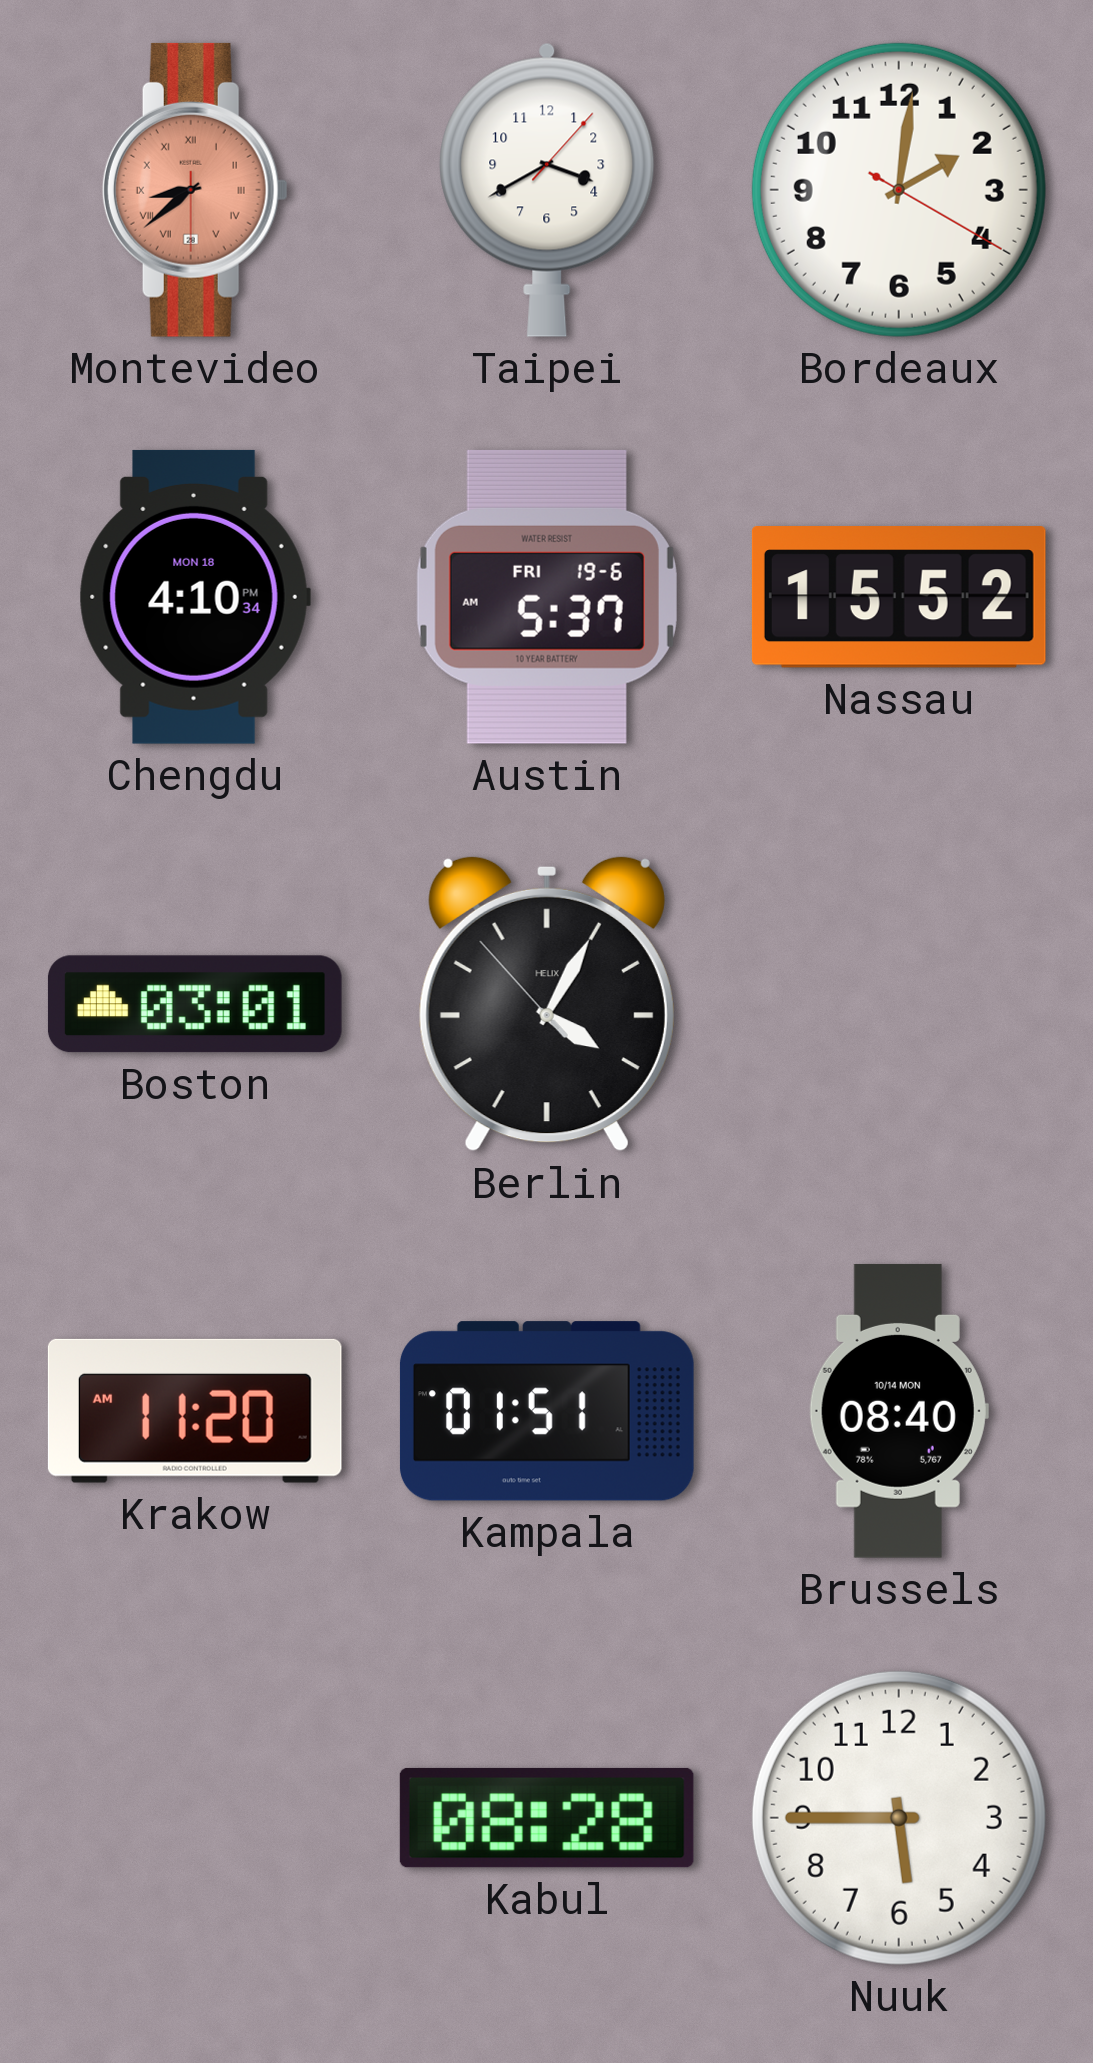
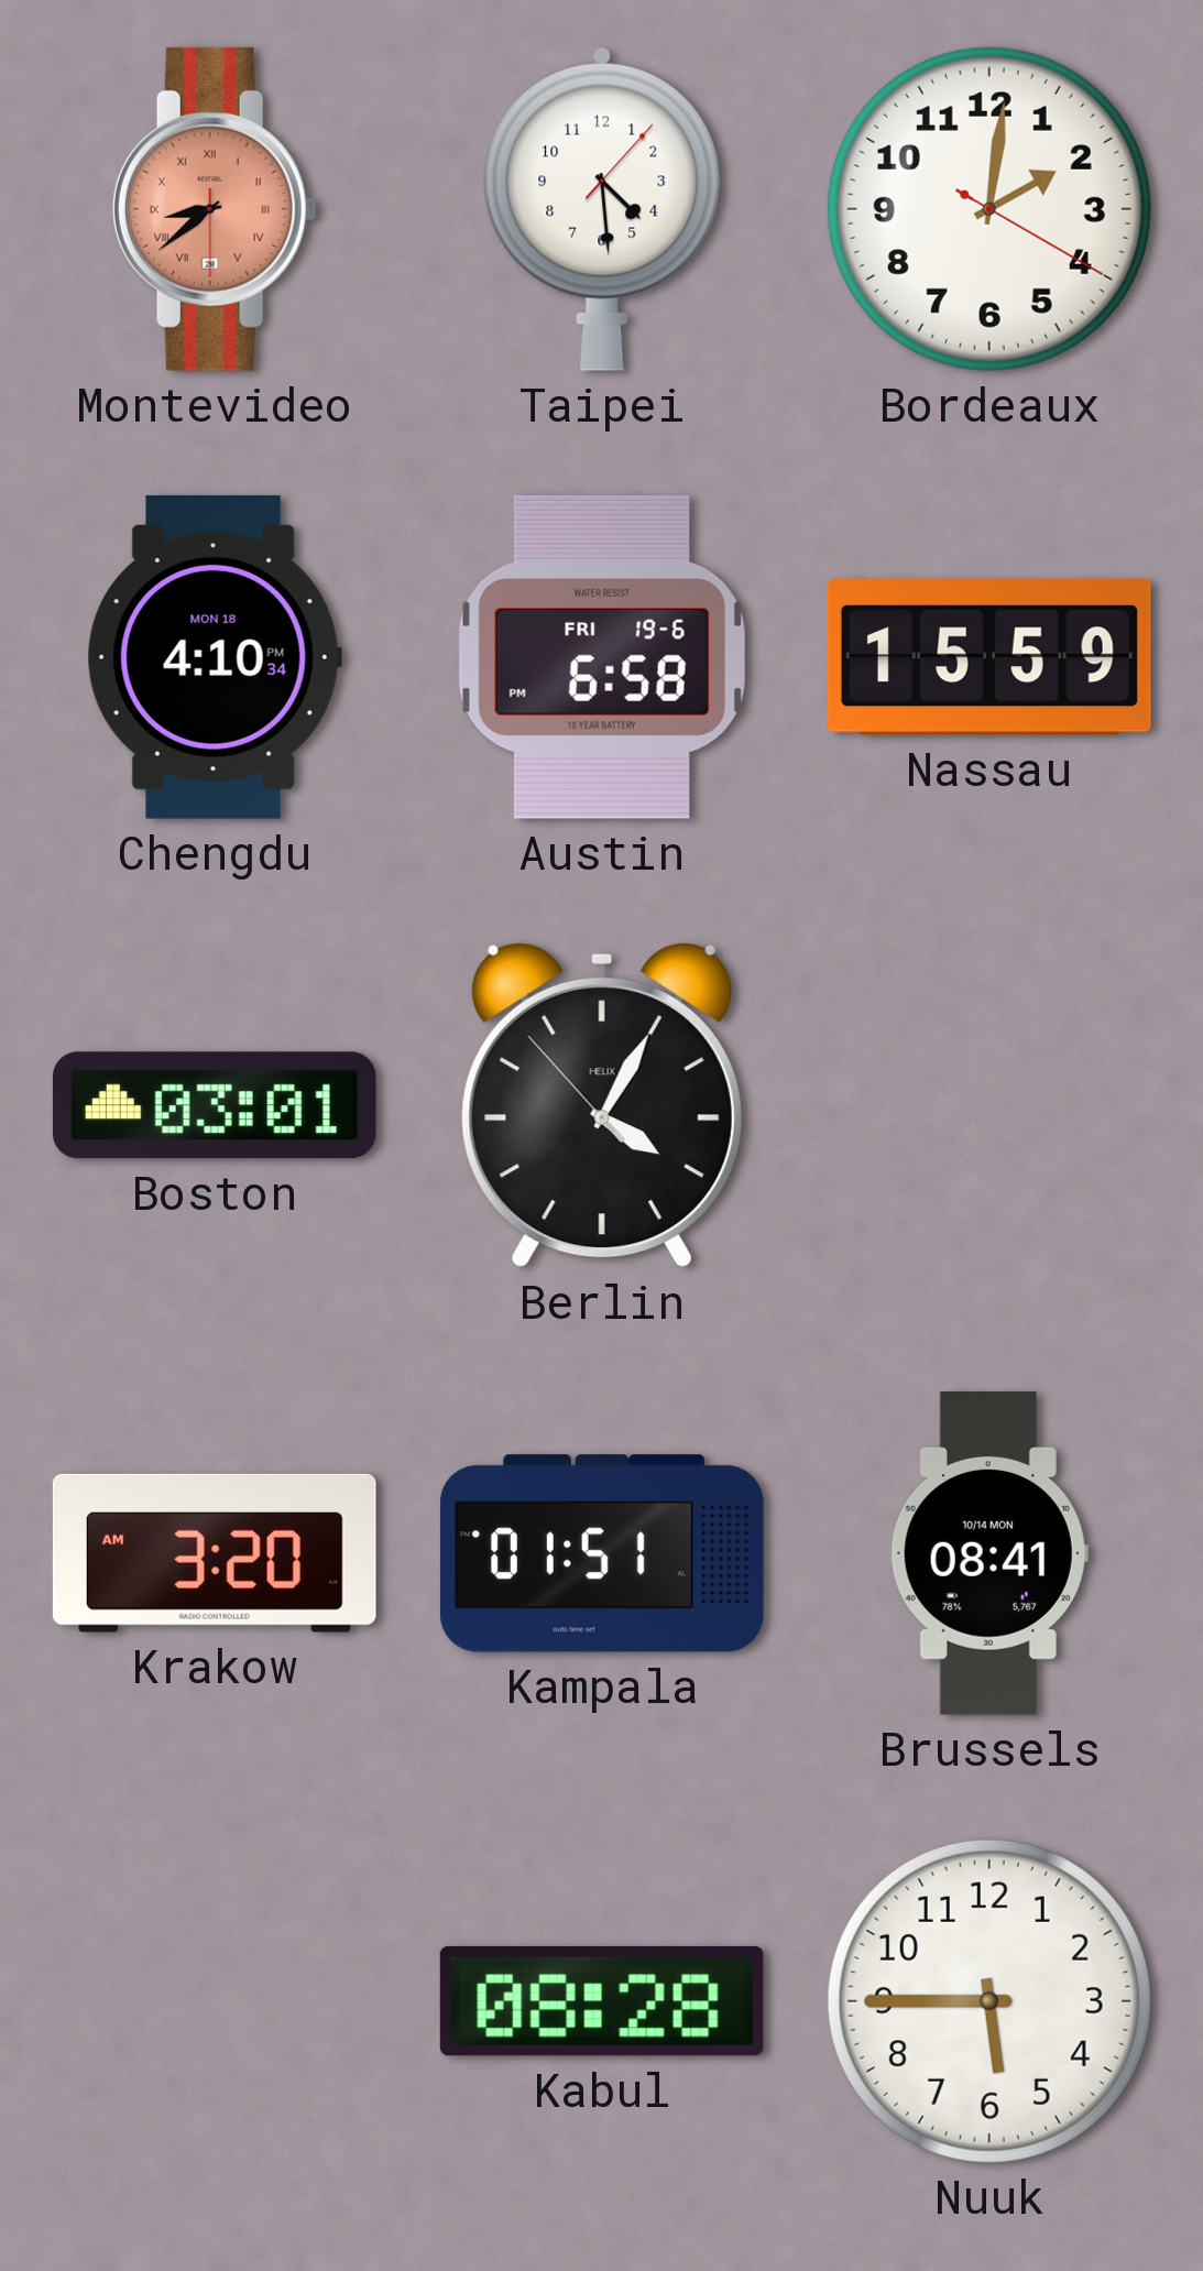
Taipei: 3:40 -> 4:29
Austin: 5:37 -> 6:58
Nassau: 15:52 -> 15:59
Krakow: 11:20 -> 3:20
Brussels: 08:40 -> 08:41
